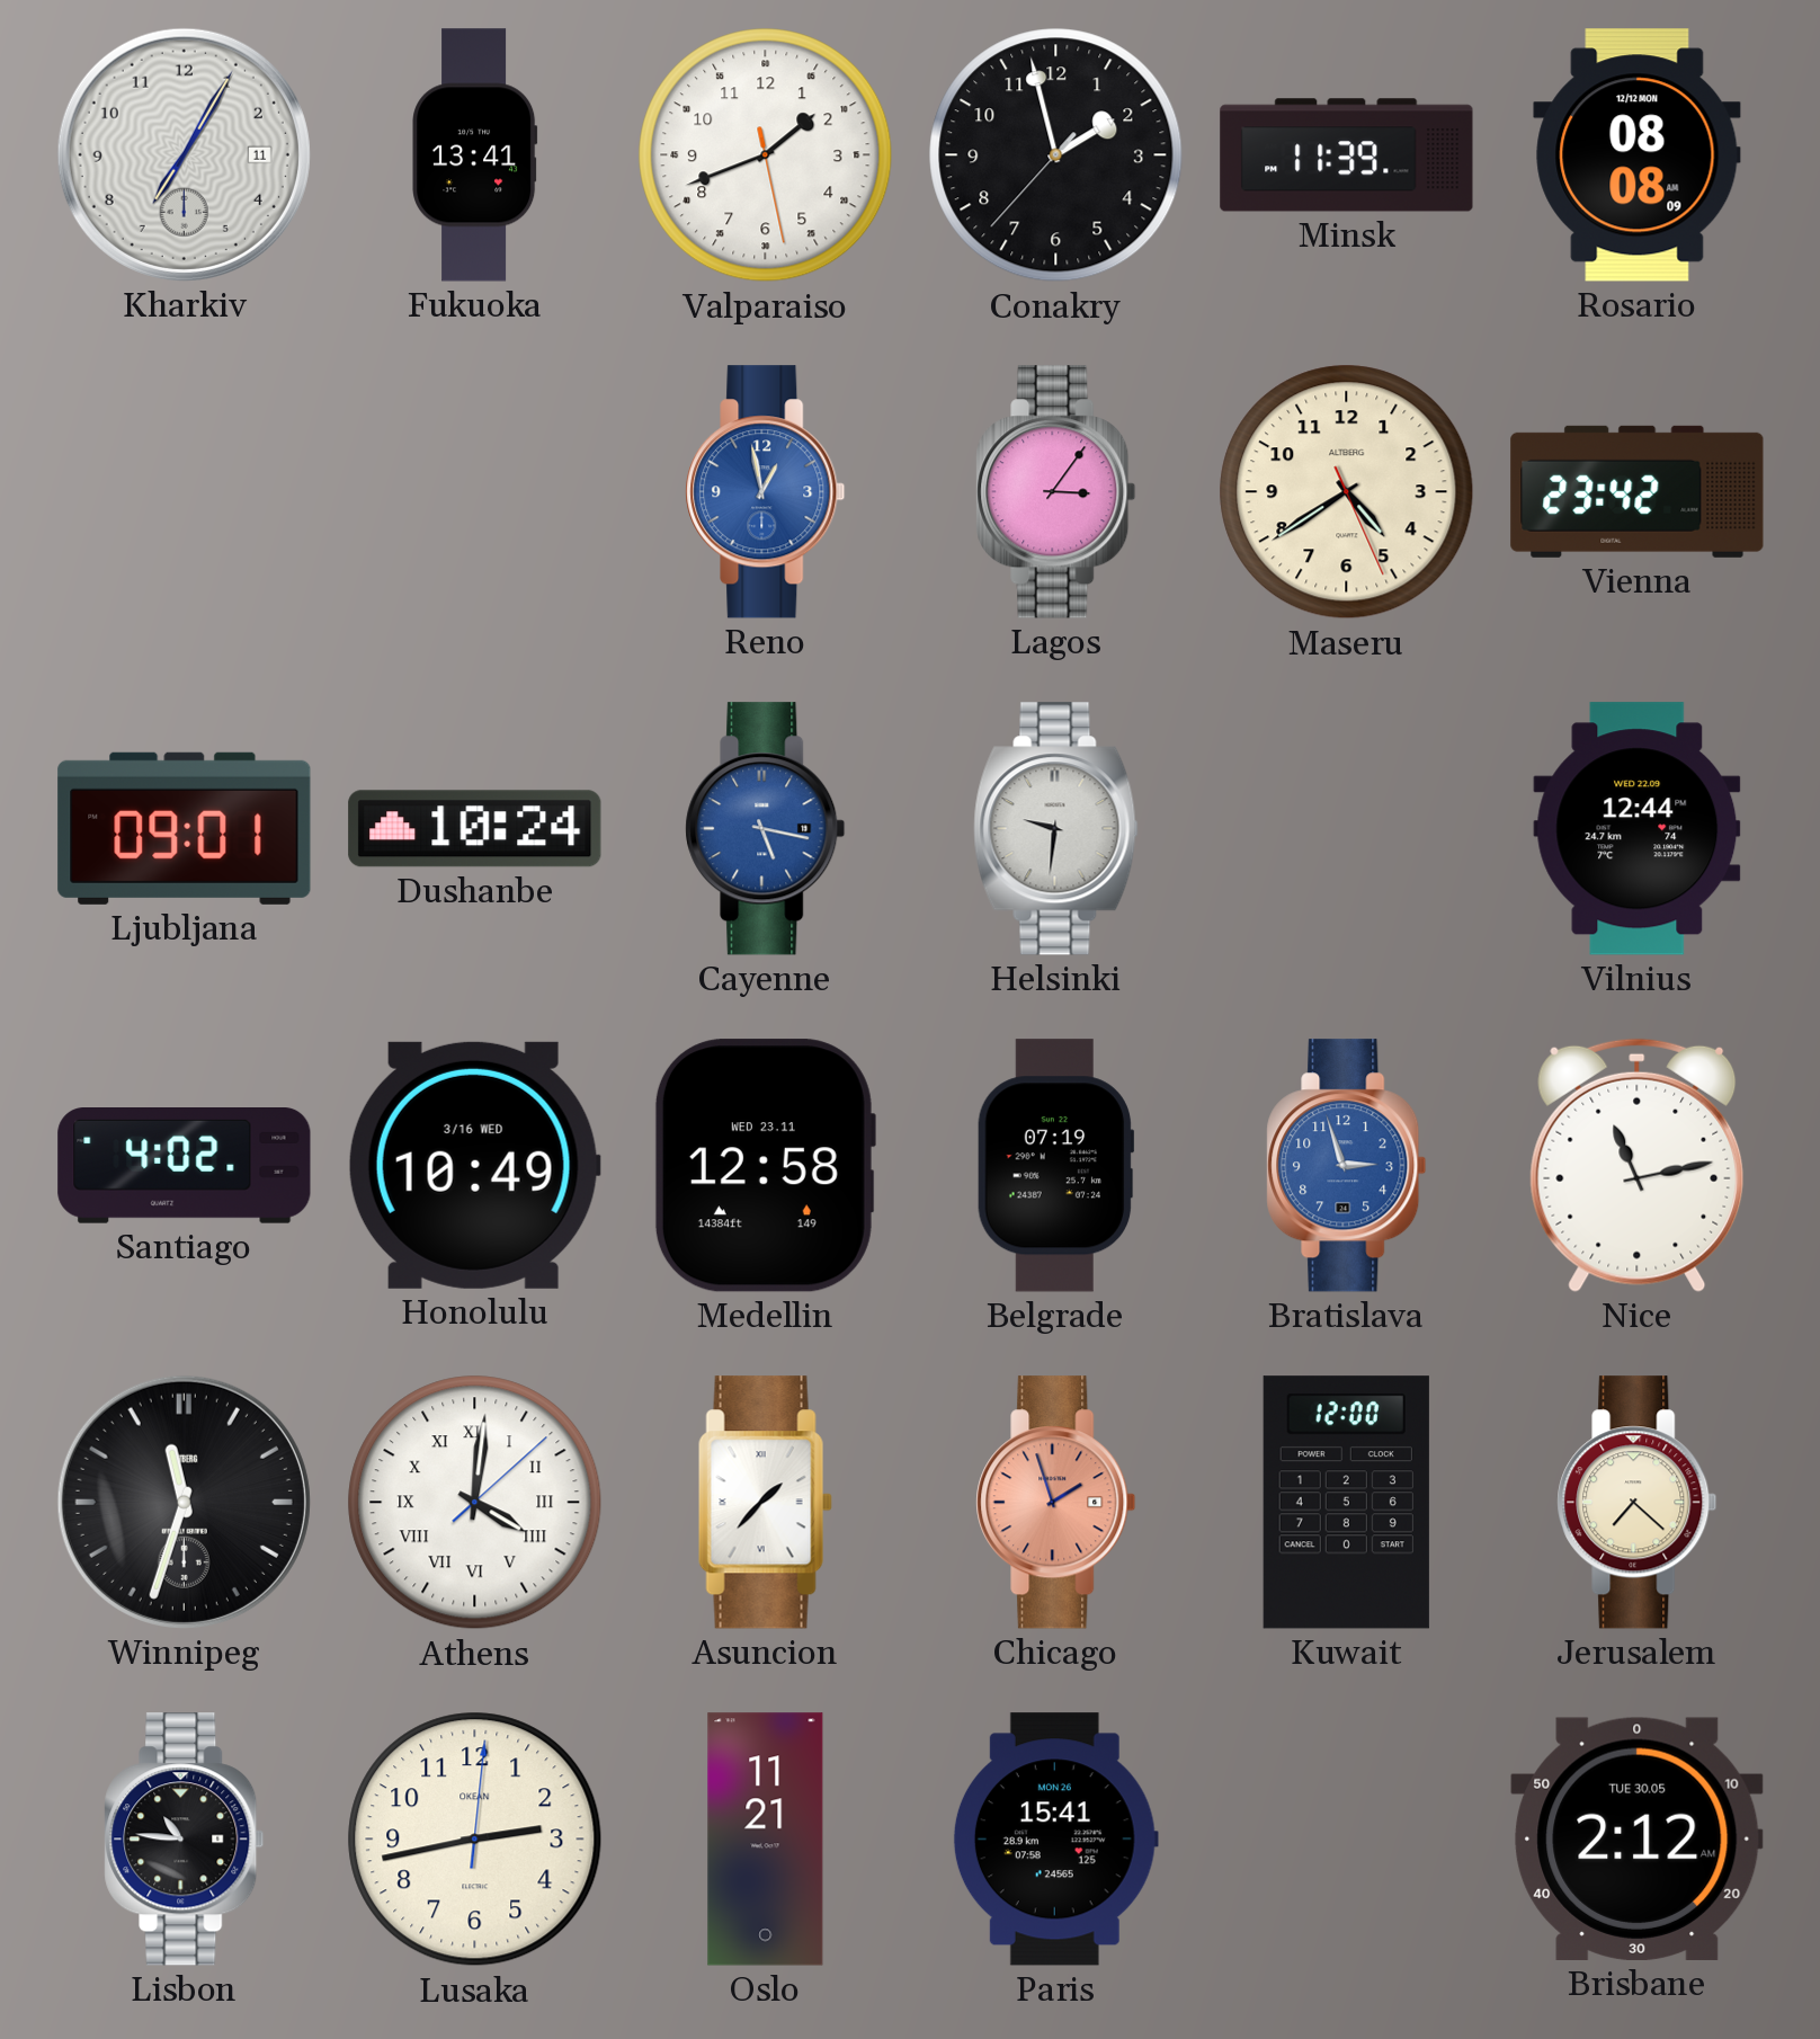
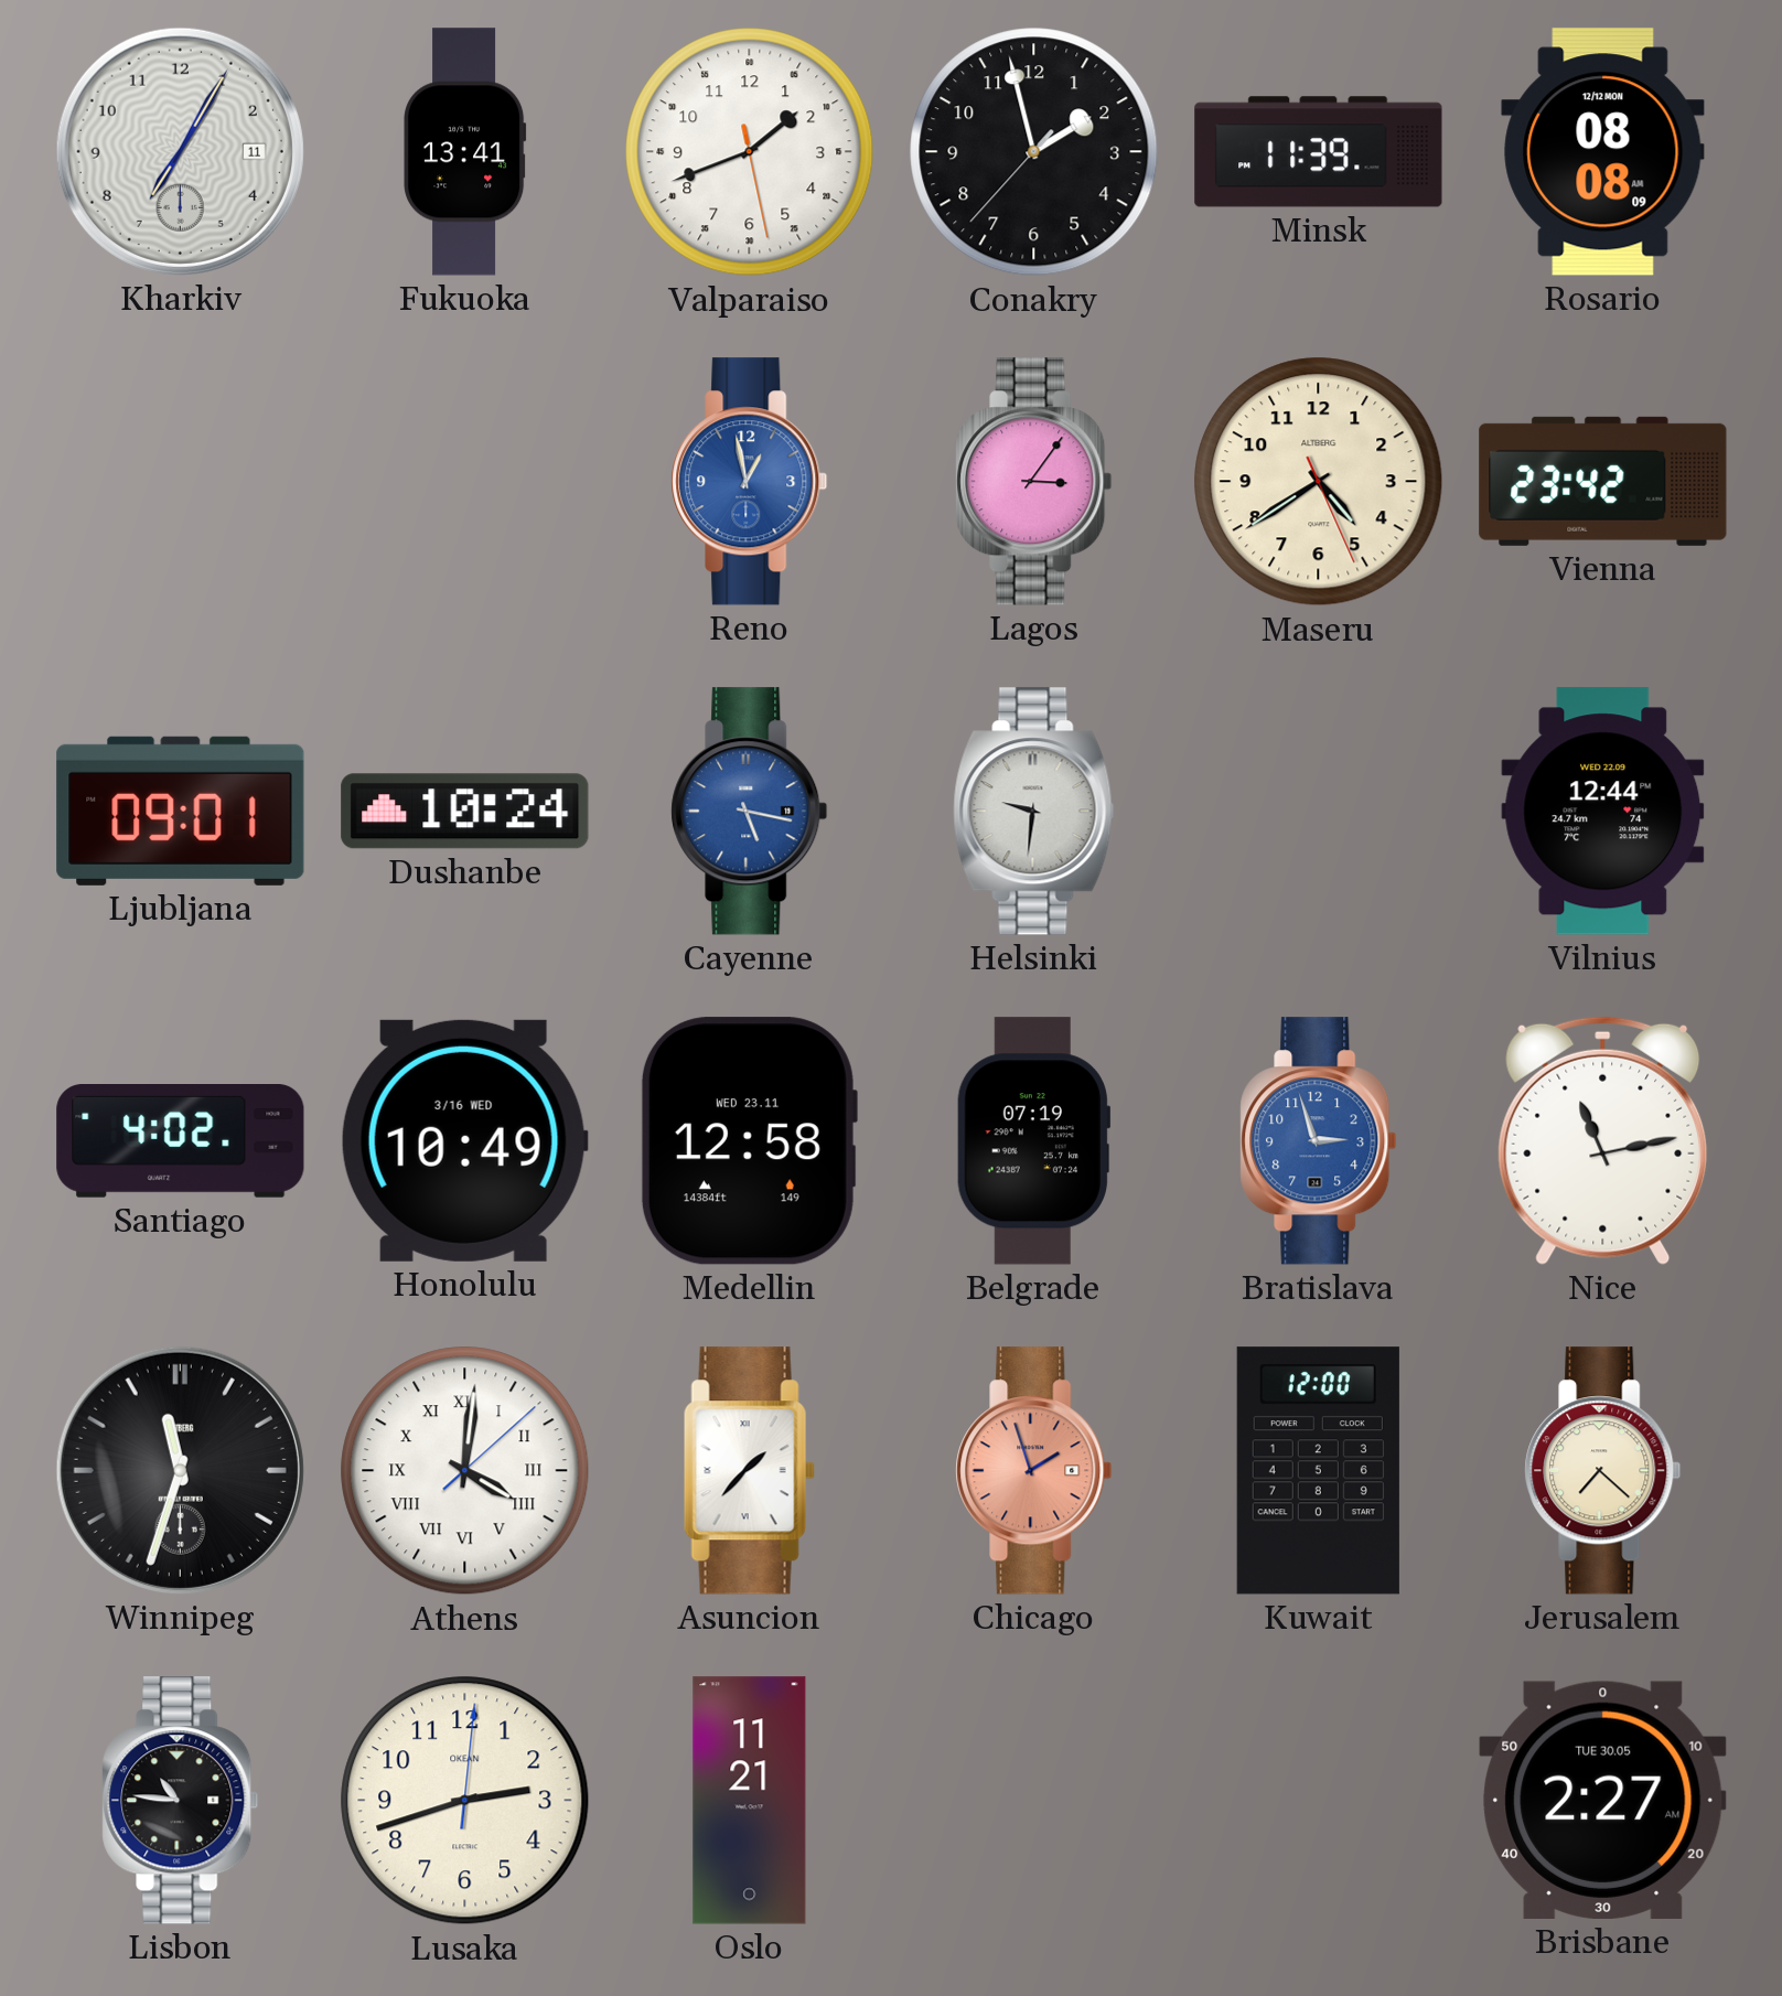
Lusaka: 2:43 -> 2:42
Paris: 15:41 -> none
Brisbane: 2:12 -> 2:27
